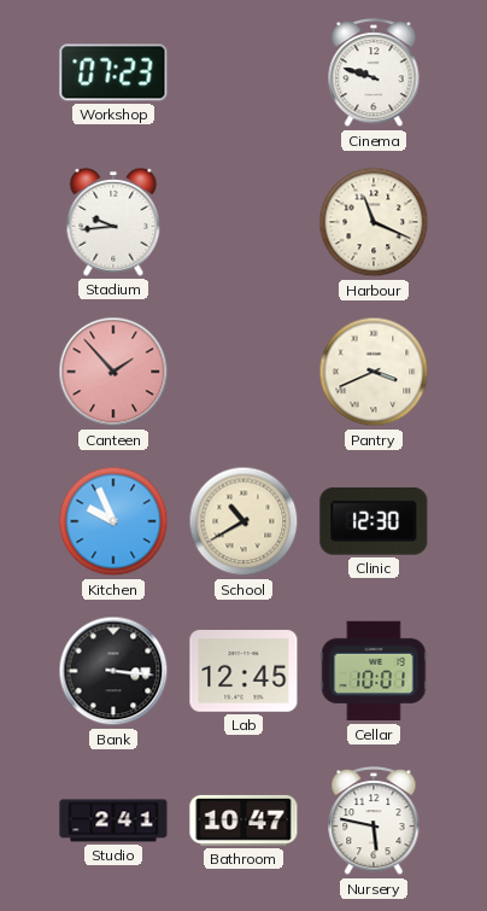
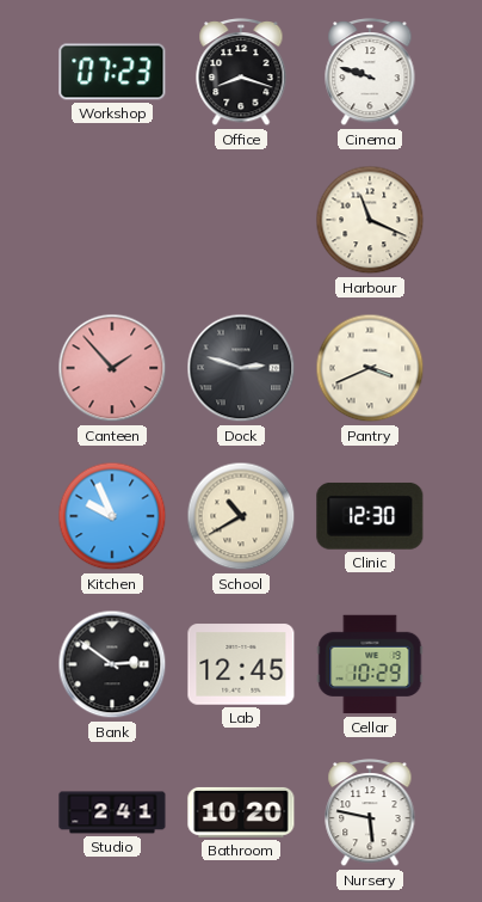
Office: none -> 8:18
Stadium: 9:44 -> none
Dock: none -> 2:48
Bank: 3:16 -> 2:51
Cellar: 10:01 -> 10:29
Bathroom: 10:47 -> 10:20
